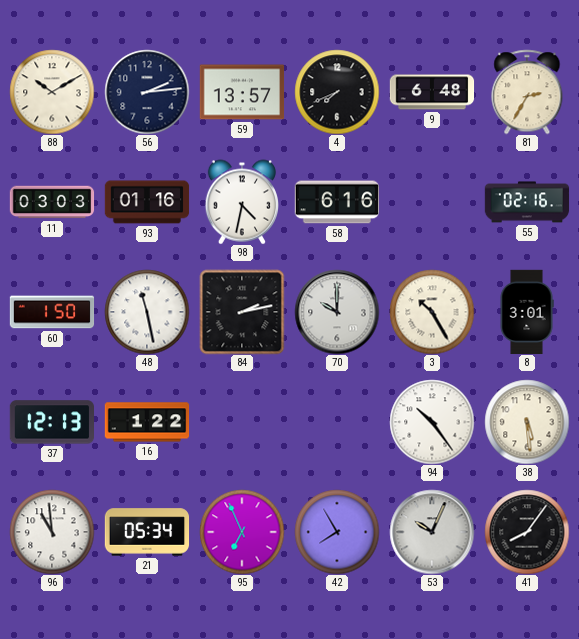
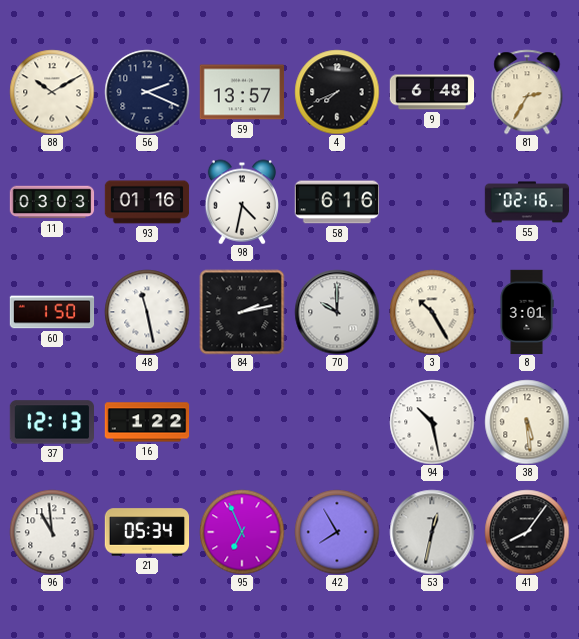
56: 2:14 -> 2:19
94: 10:24 -> 10:28
53: 10:04 -> 12:32
